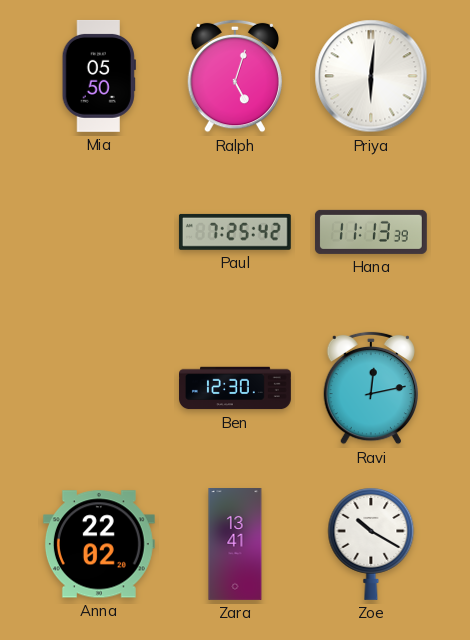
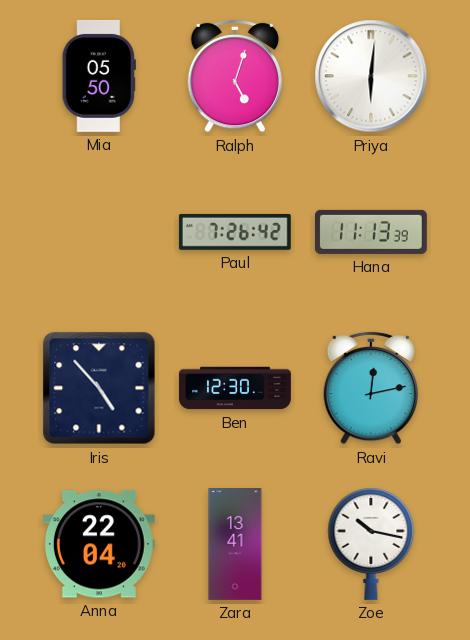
Paul: 7:25 -> 7:26
Iris: none -> 4:53
Anna: 22:02 -> 22:04
Zoe: 10:20 -> 10:17
